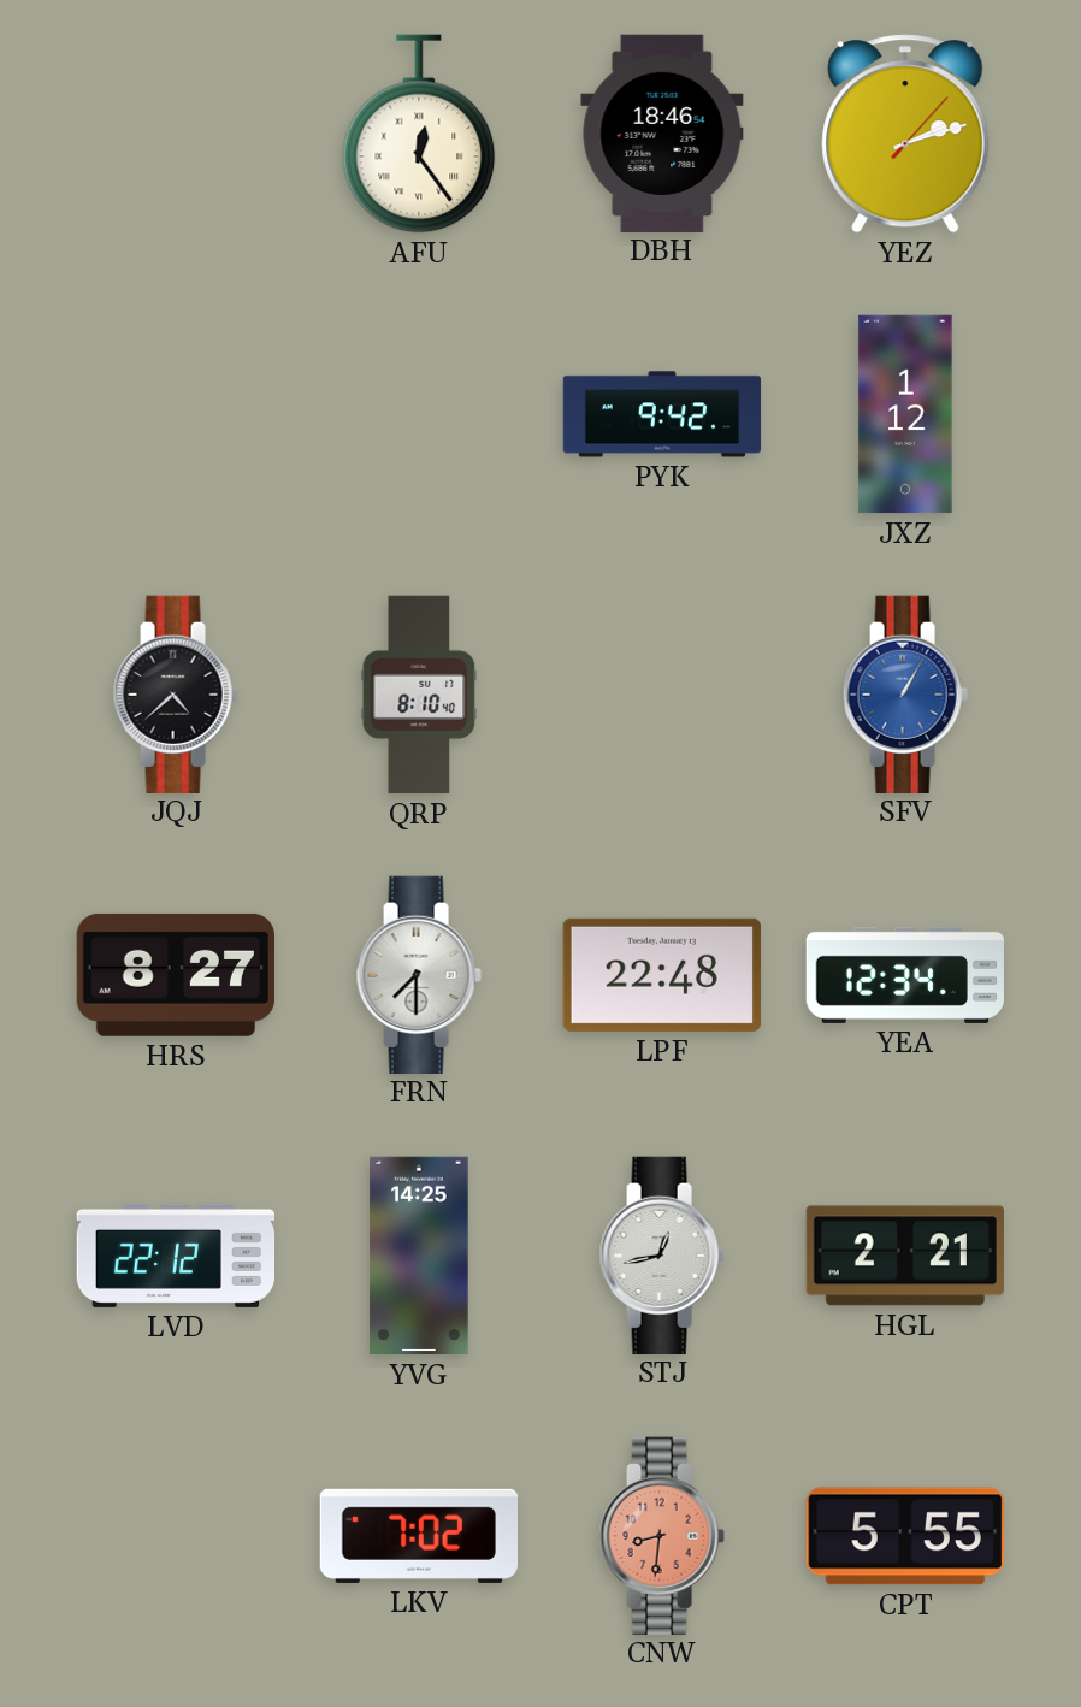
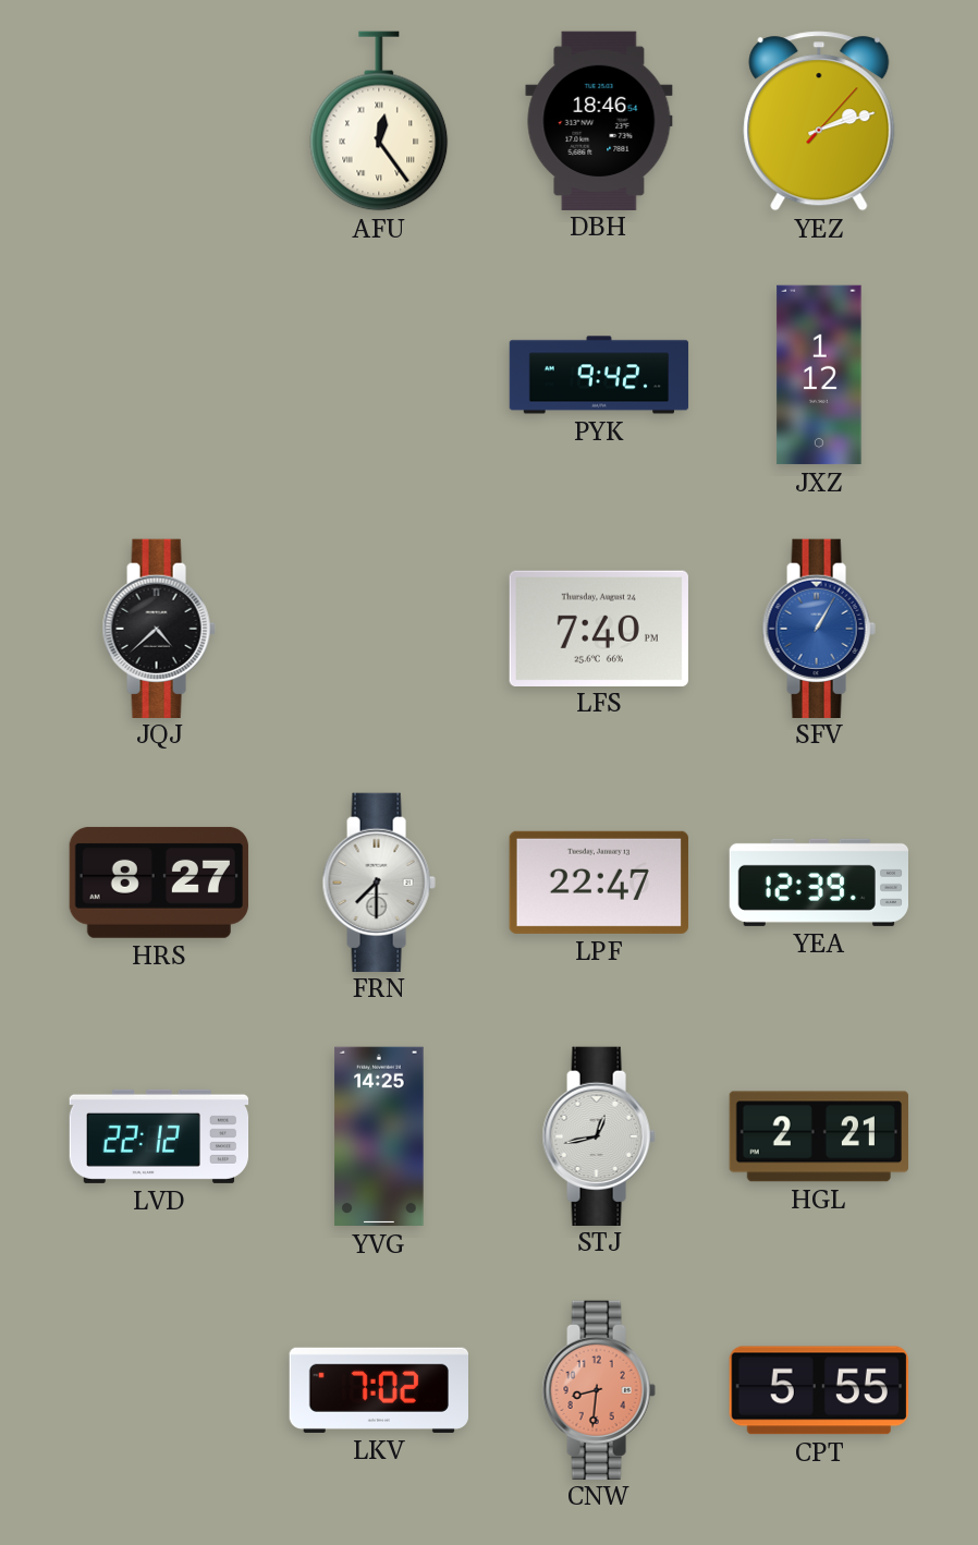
QRP: 8:10 -> none
LFS: none -> 7:40
LPF: 22:48 -> 22:47
YEA: 12:34 -> 12:39
